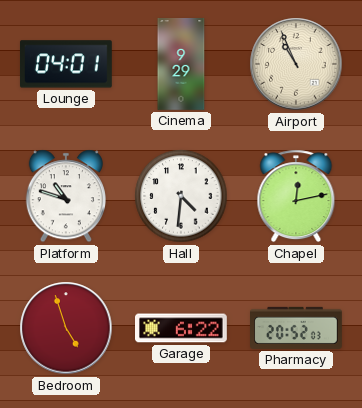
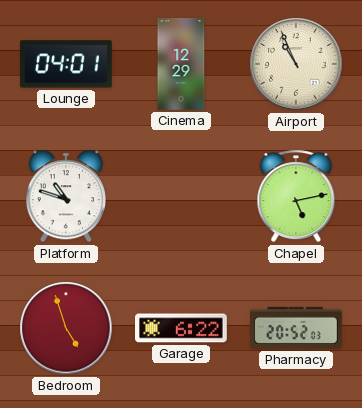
Cinema: 9:29 -> 12:29
Hall: 4:31 -> none
Chapel: 12:13 -> 5:13
